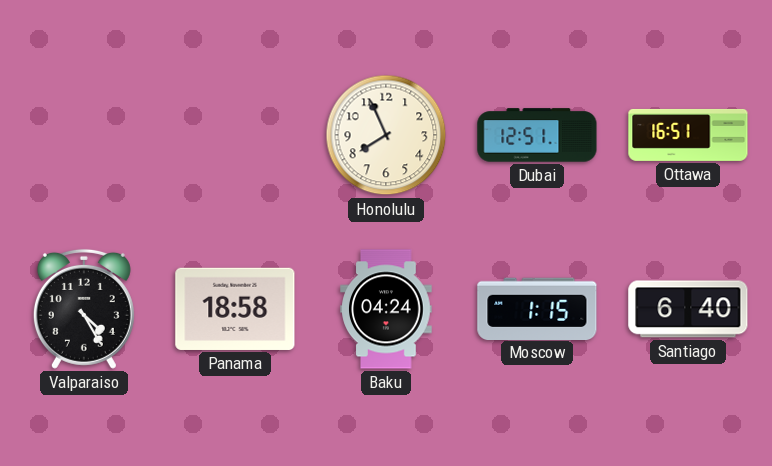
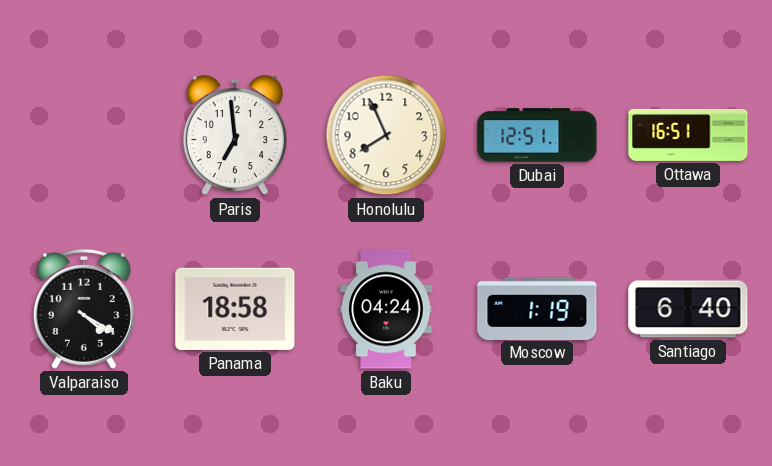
Paris: none -> 6:59
Valparaiso: 4:25 -> 4:20
Moscow: 1:15 -> 1:19
